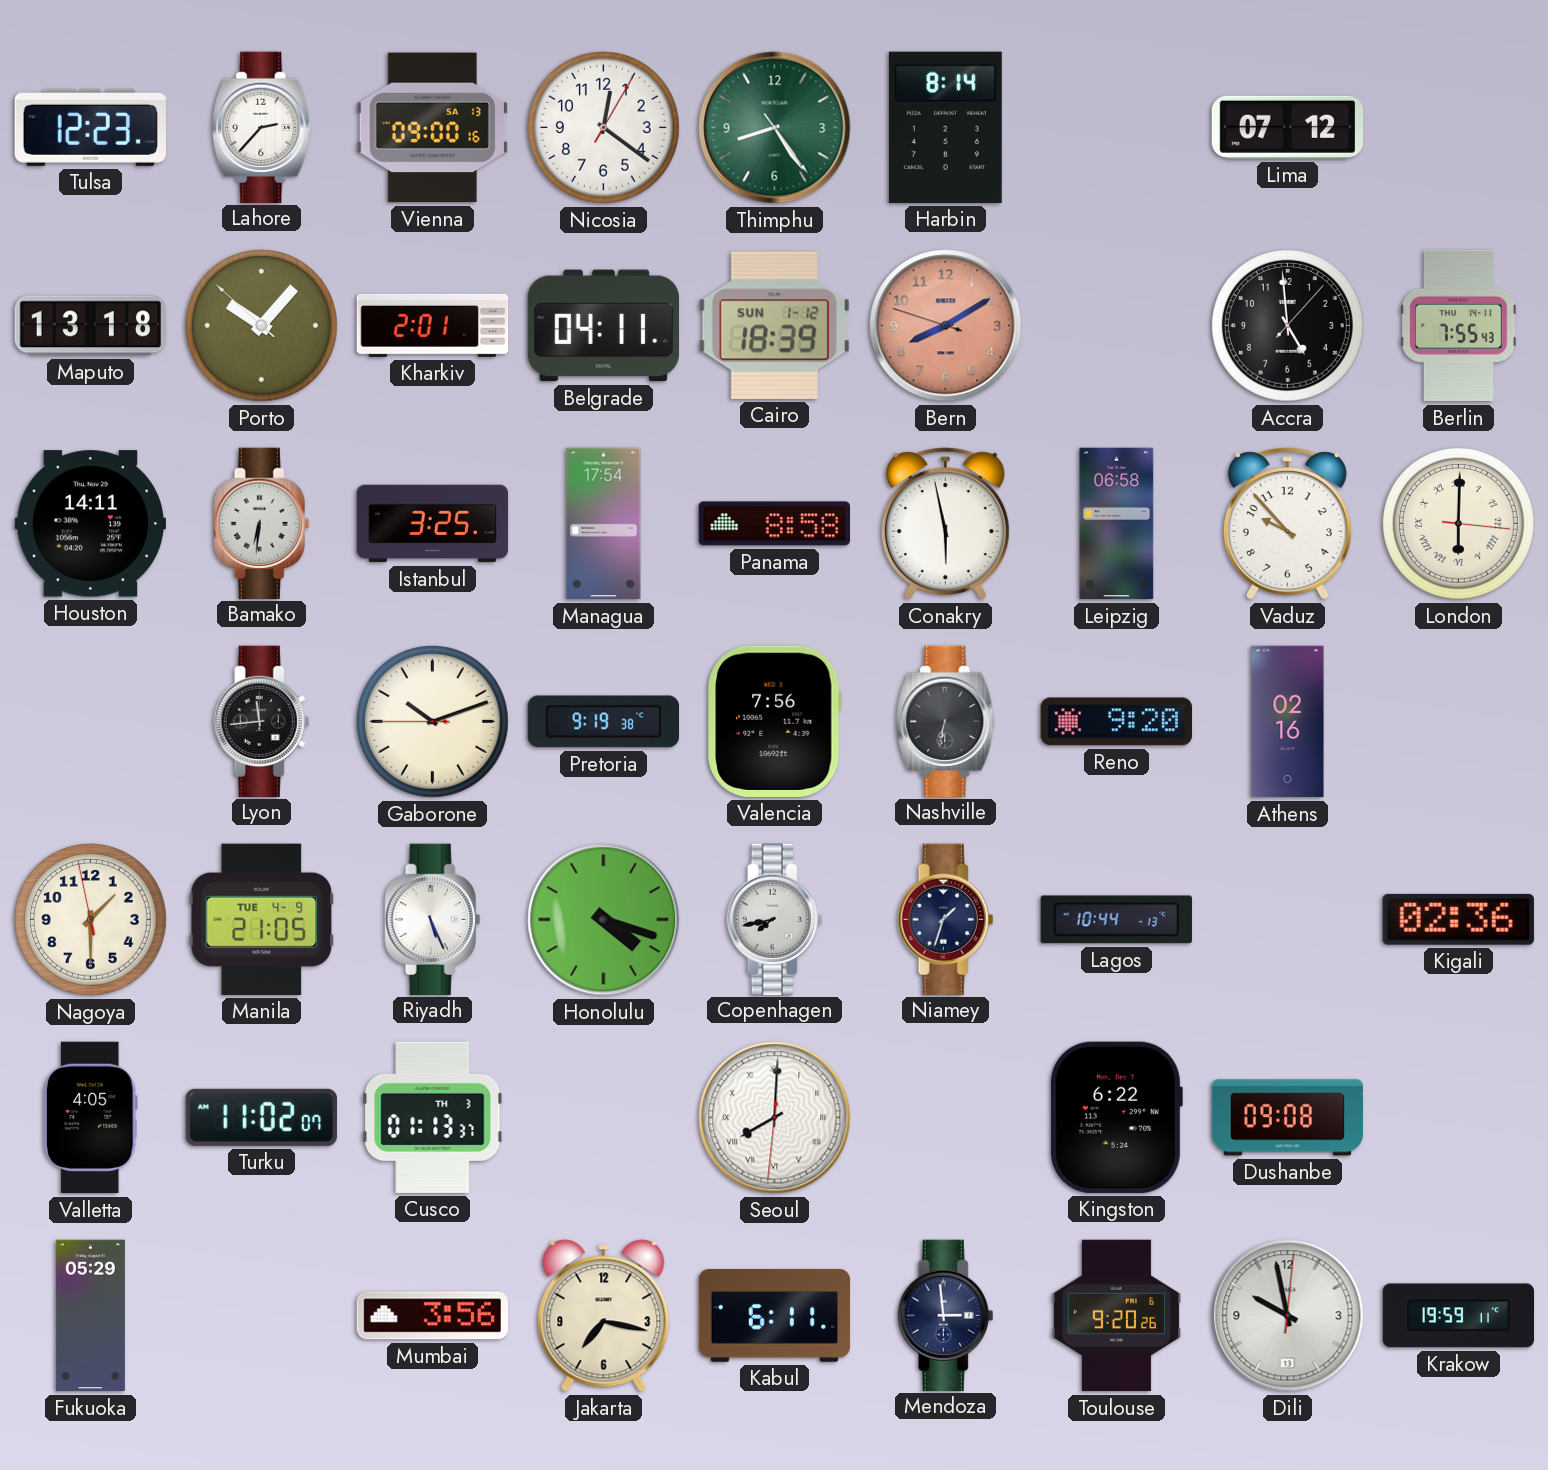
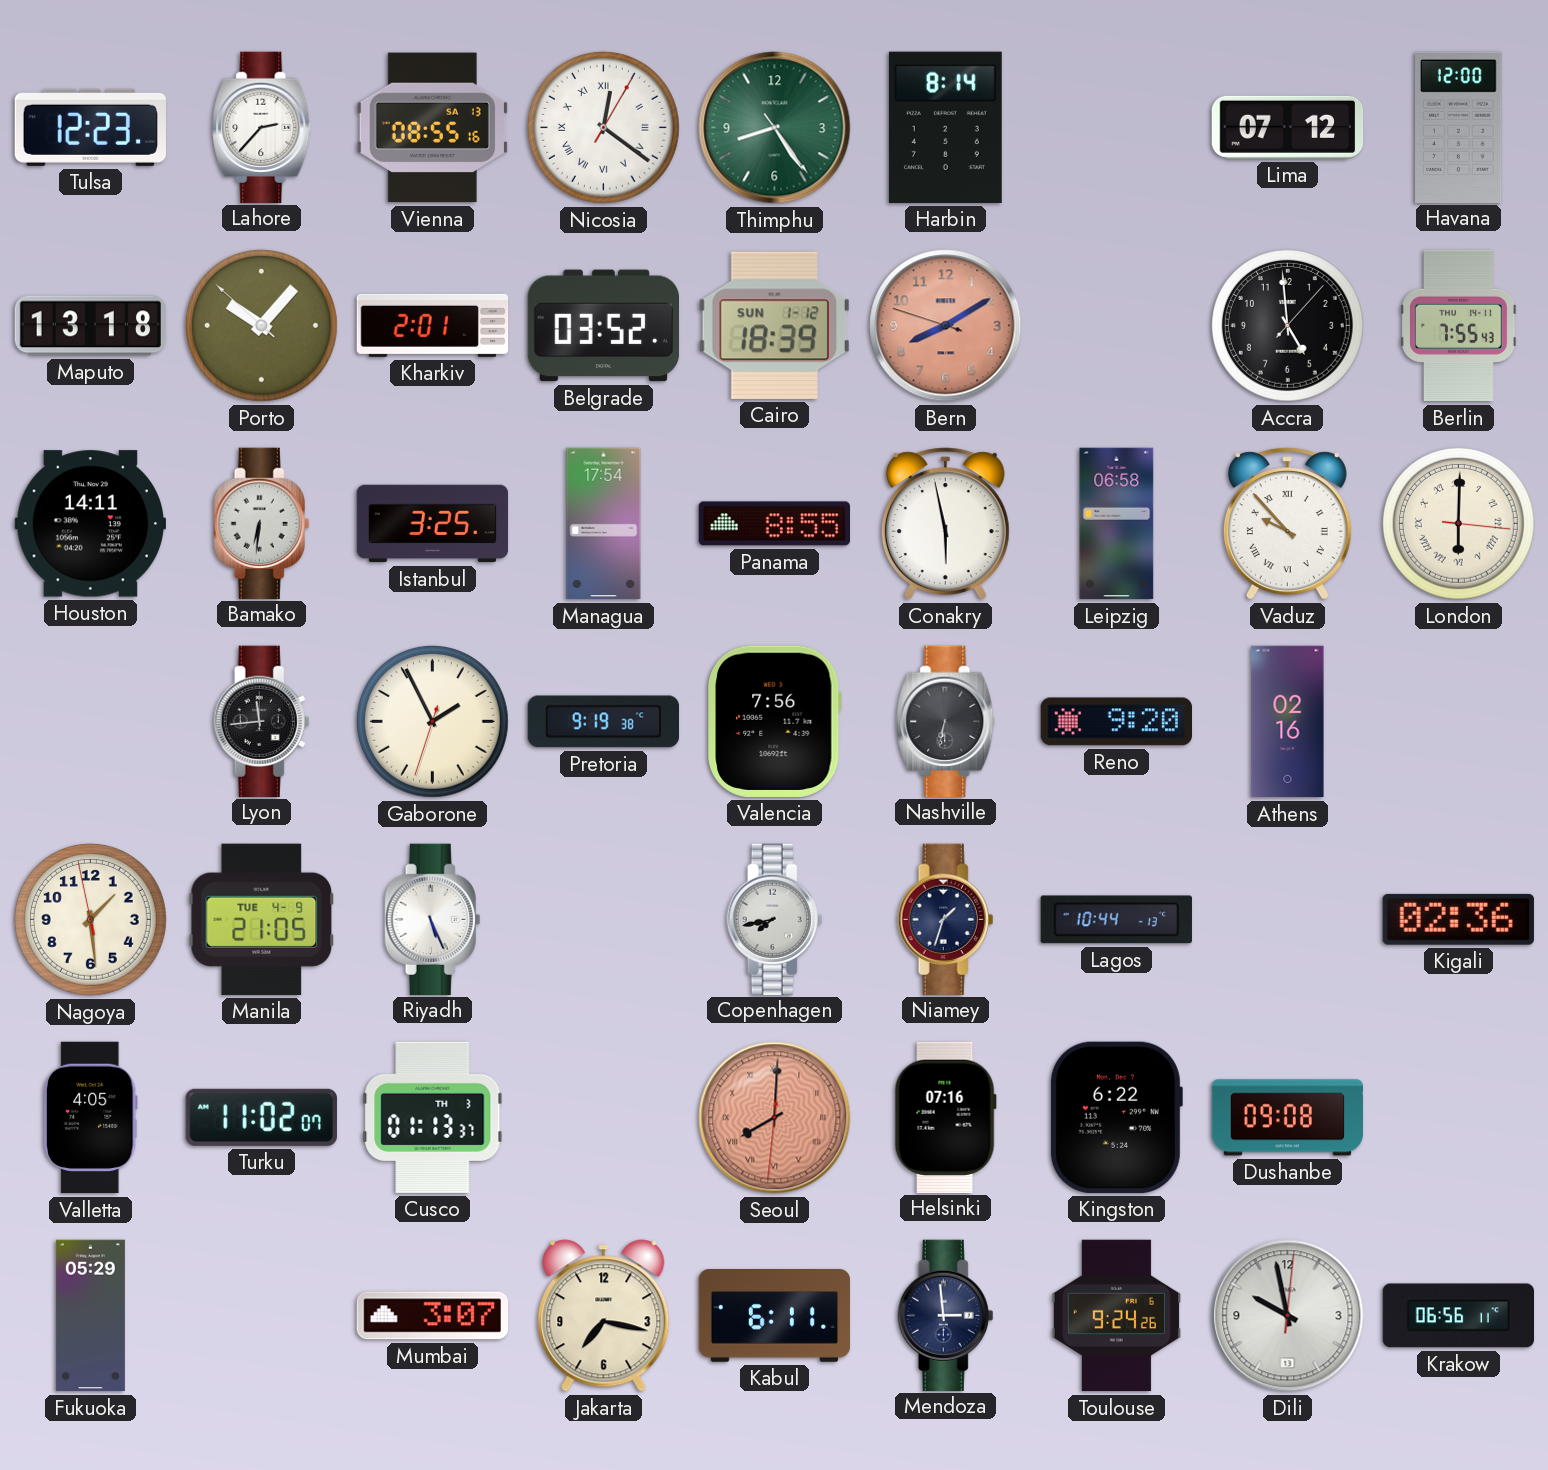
Vienna: 09:00 -> 08:55
Nicosia numerals: Arabic -> Roman
Havana: none -> 12:00
Belgrade: 04:11 -> 03:52
Panama: 8:58 -> 8:55
Vaduz numerals: Arabic -> Roman
Gaborone: 10:11 -> 1:55
Nagoya: 1:29 -> 1:28
Honolulu: 4:18 -> none
Seoul dial: white -> salmon
Helsinki: none -> 07:16
Mumbai: 3:56 -> 3:07
Toulouse: 9:20 -> 9:24
Krakow: 19:59 -> 06:56
